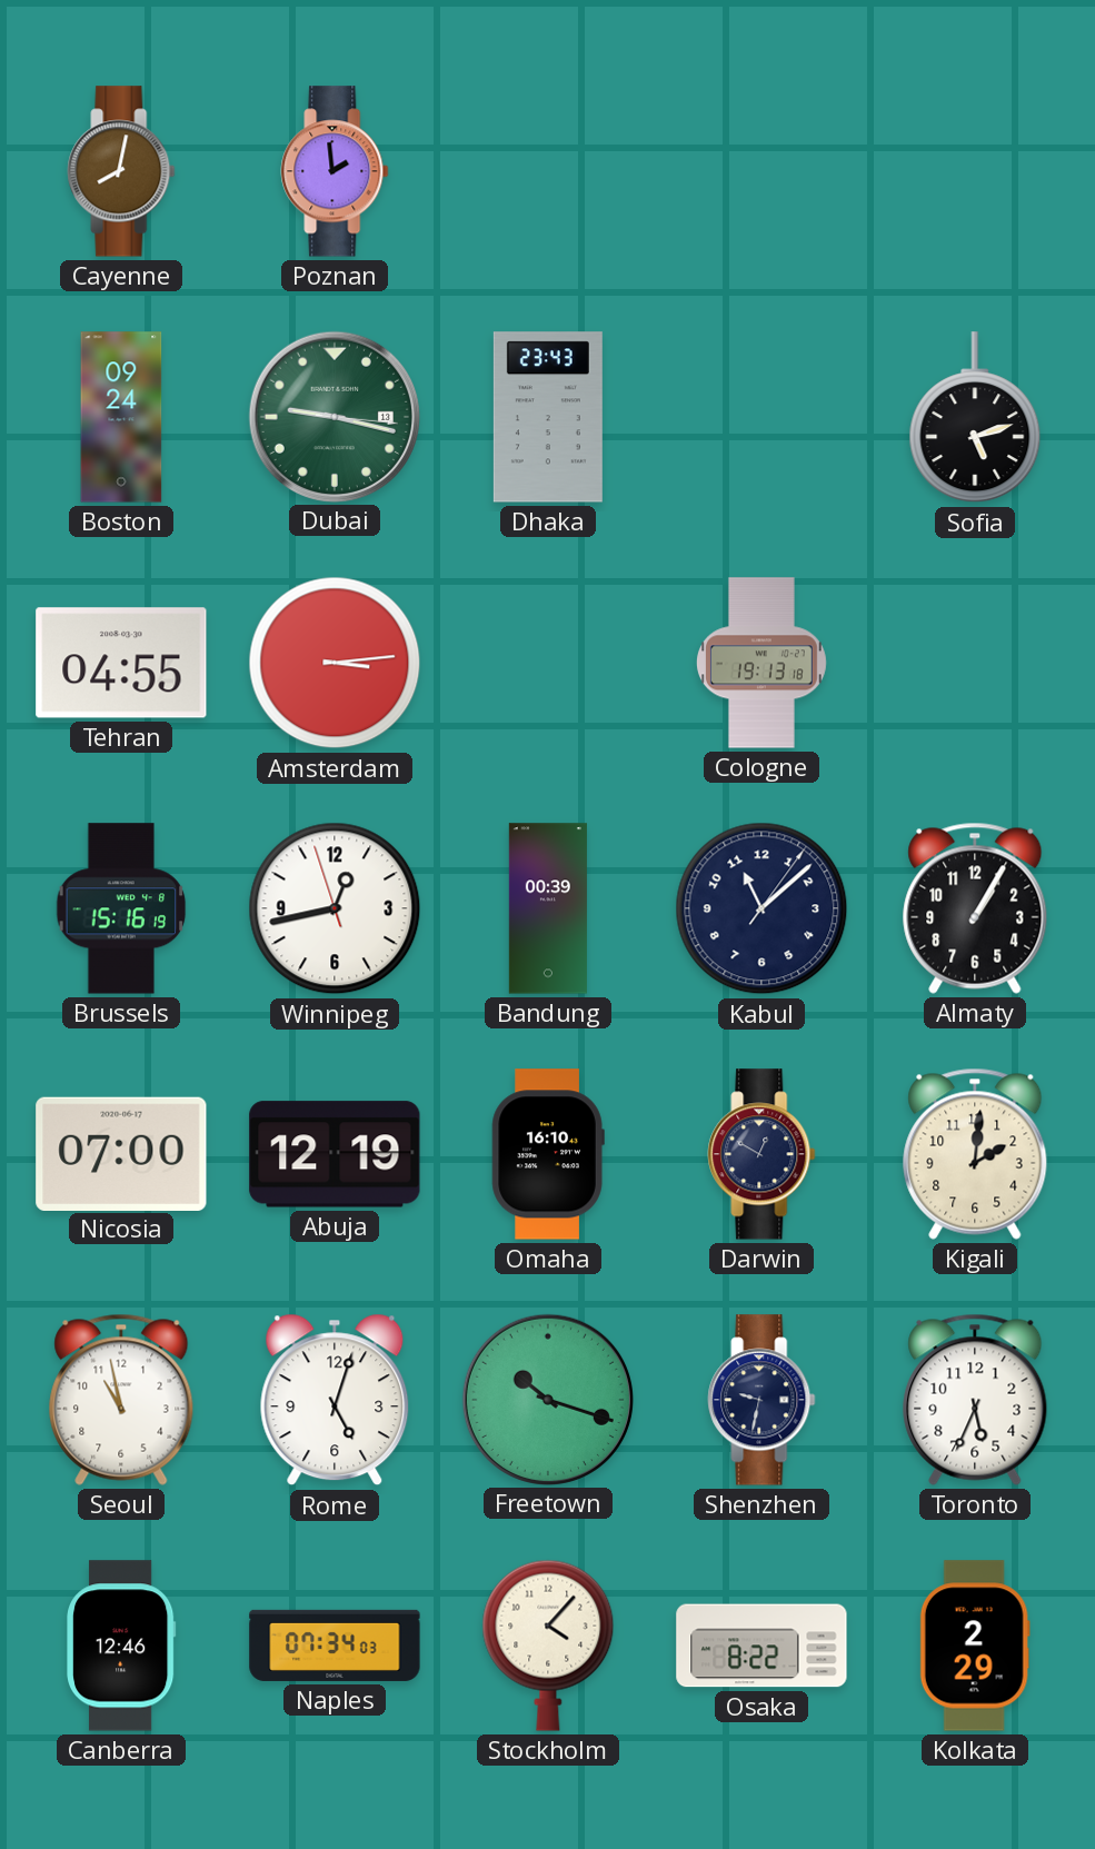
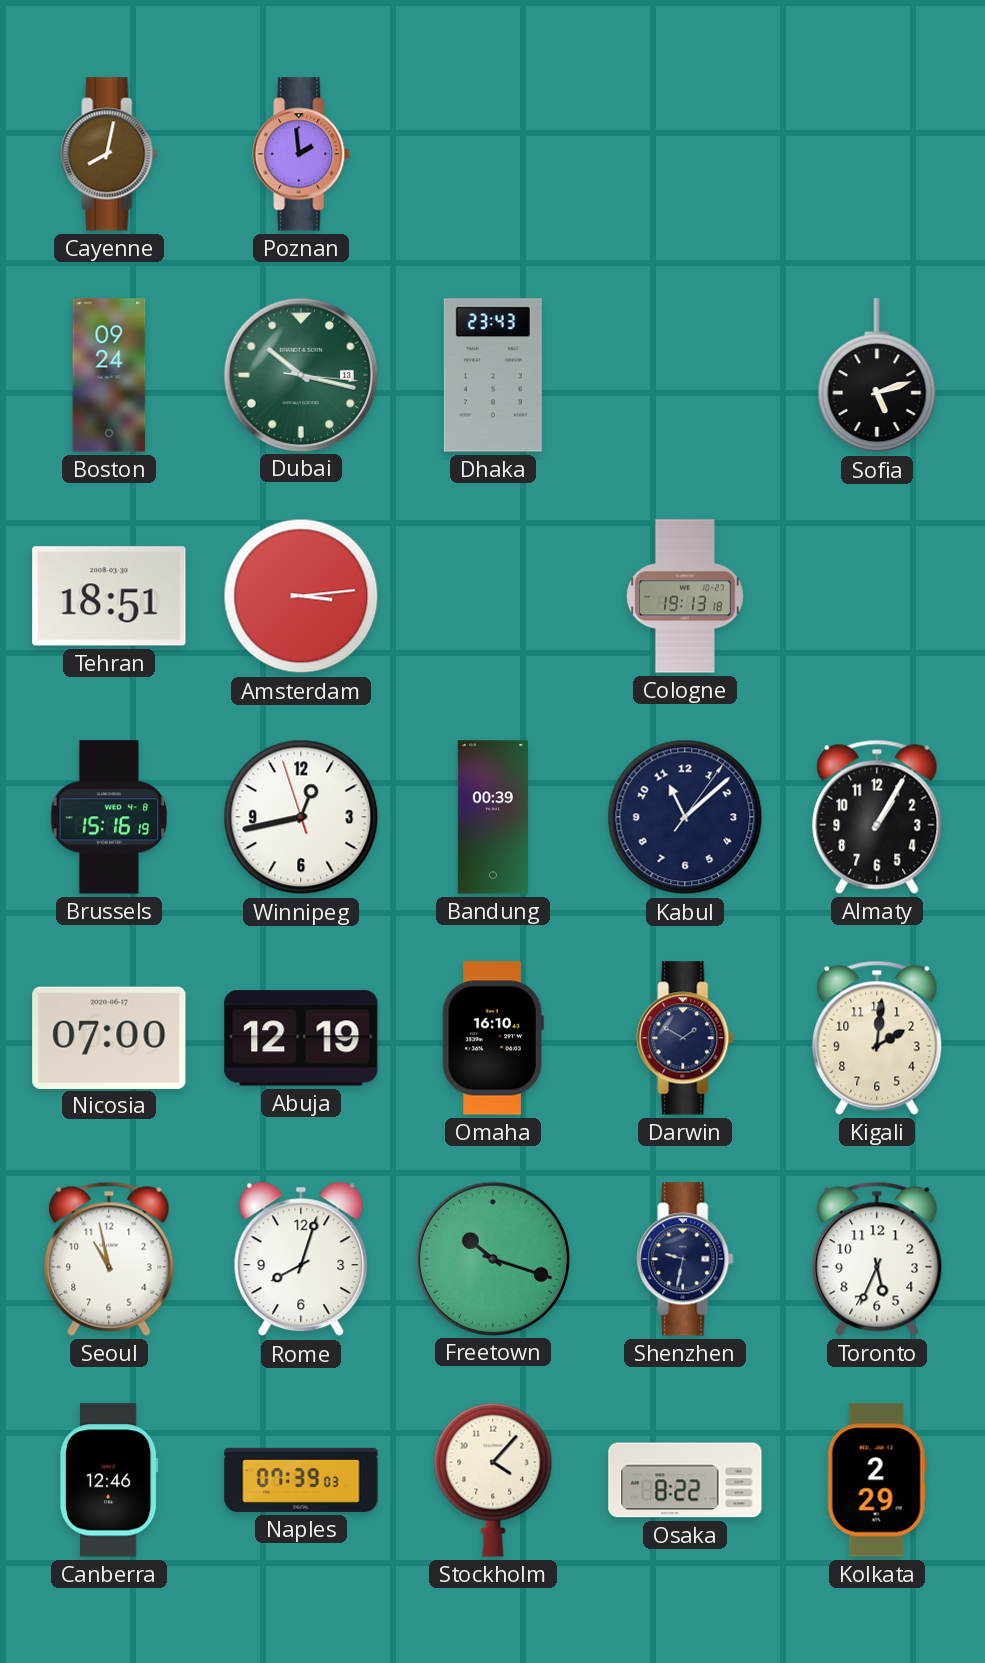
Dubai: 9:17 -> 10:17
Tehran: 04:55 -> 18:51
Darwin: 12:50 -> 1:50
Rome: 5:03 -> 8:03
Naples: 07:34 -> 07:39
